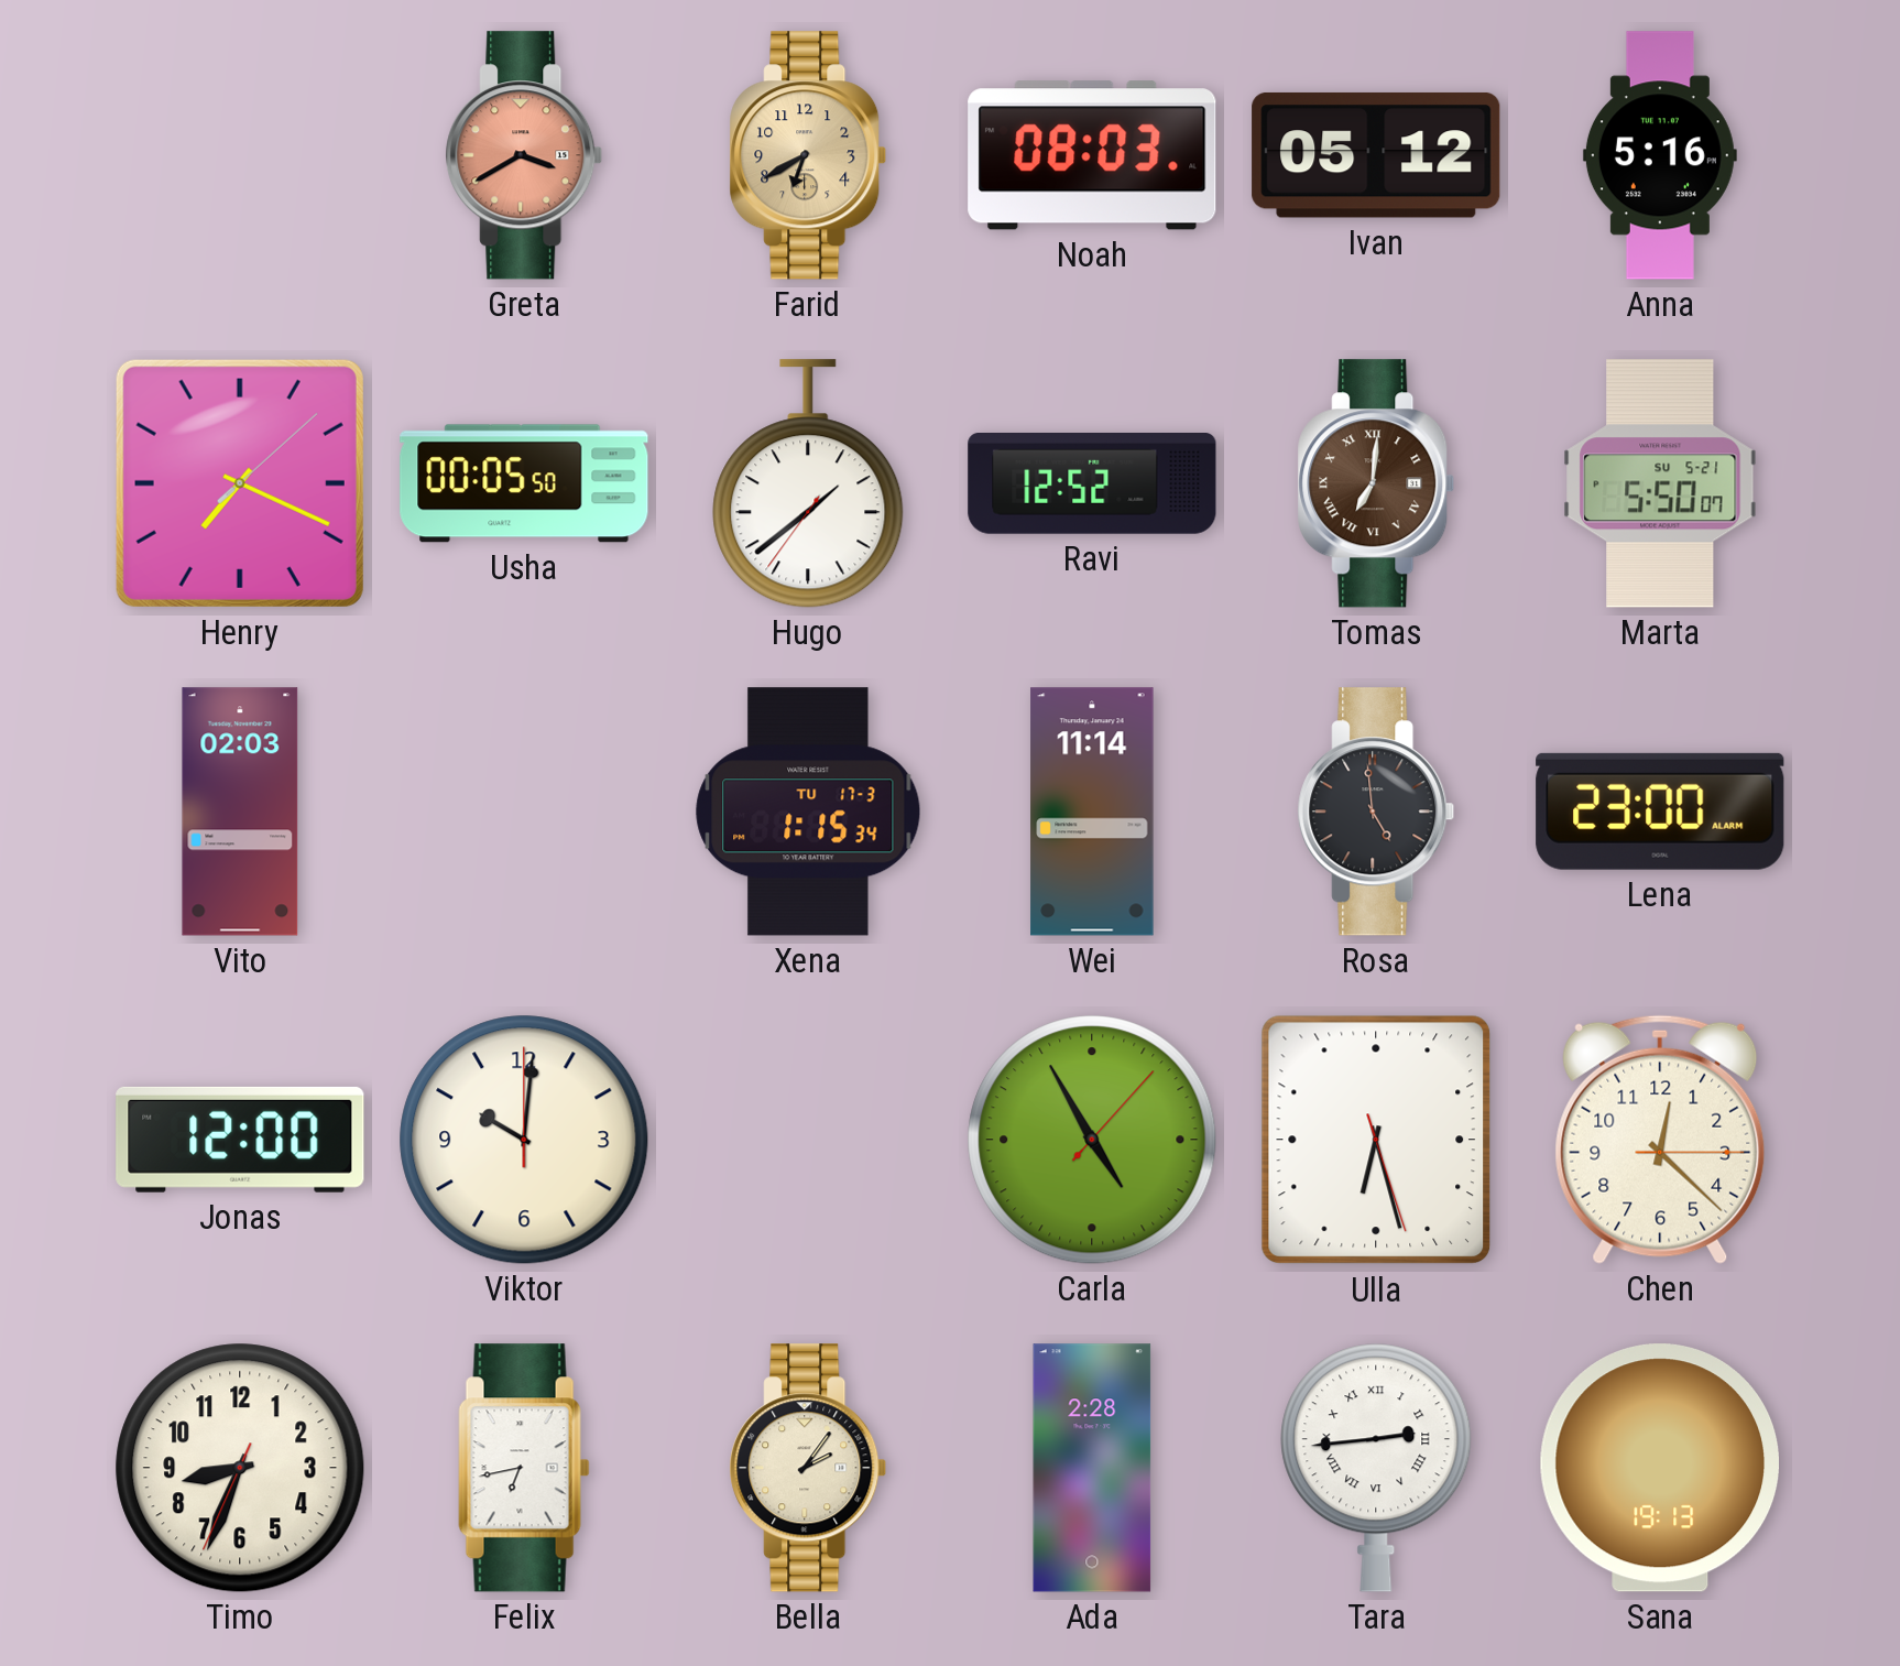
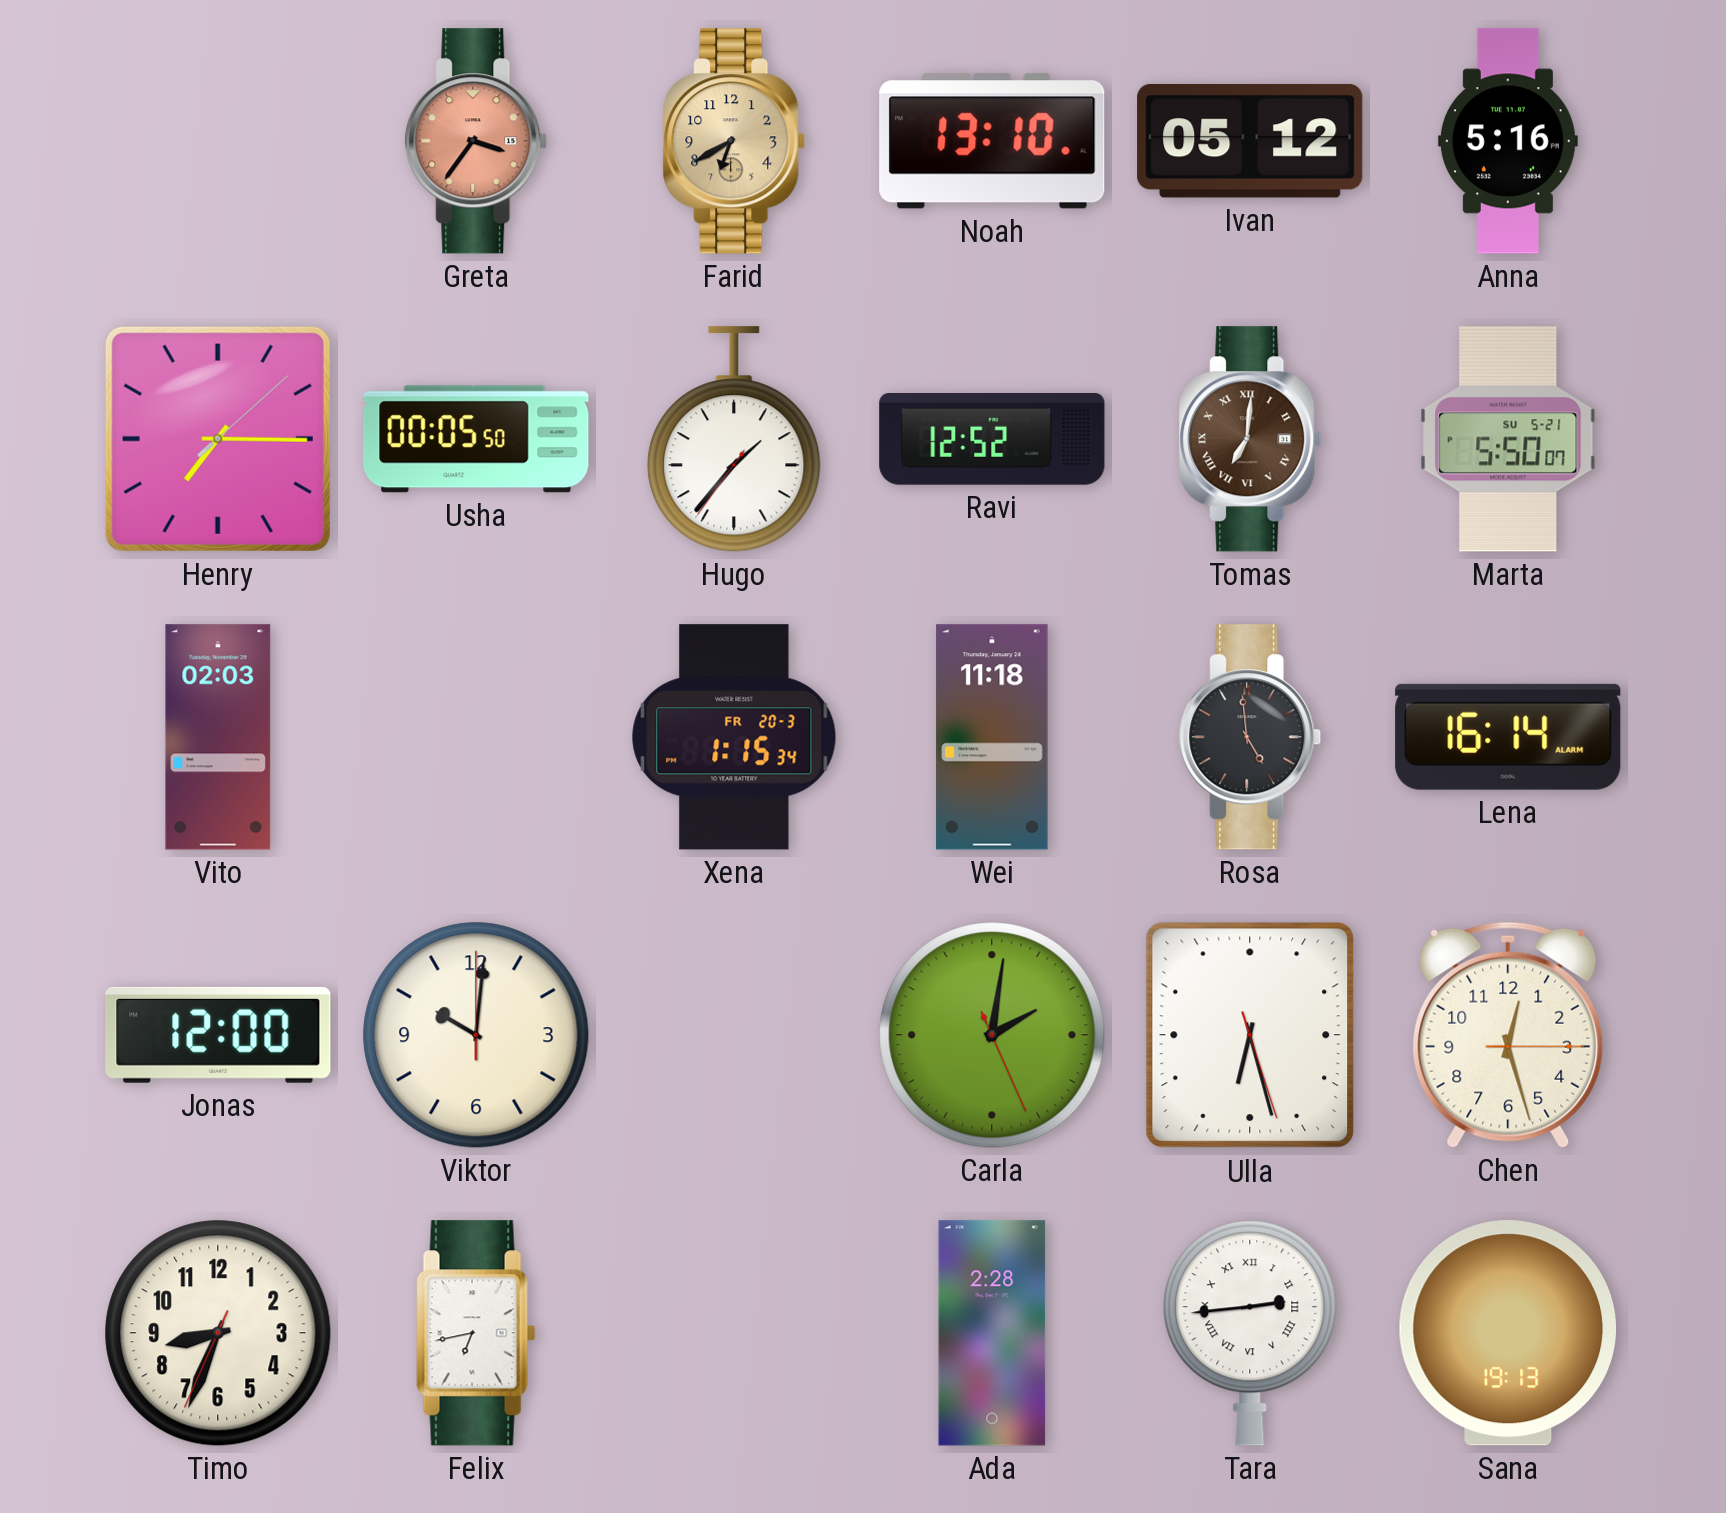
Greta: 3:40 -> 3:36
Noah: 08:03 -> 13:10
Henry: 7:19 -> 7:15
Hugo: 1:38 -> 1:36
Xena date: TU 17-3 -> FR 20-3
Wei: 11:14 -> 11:18
Lena: 23:00 -> 16:14
Carla: 4:55 -> 2:01
Chen: 12:22 -> 12:27
Bella: 2:06 -> none
